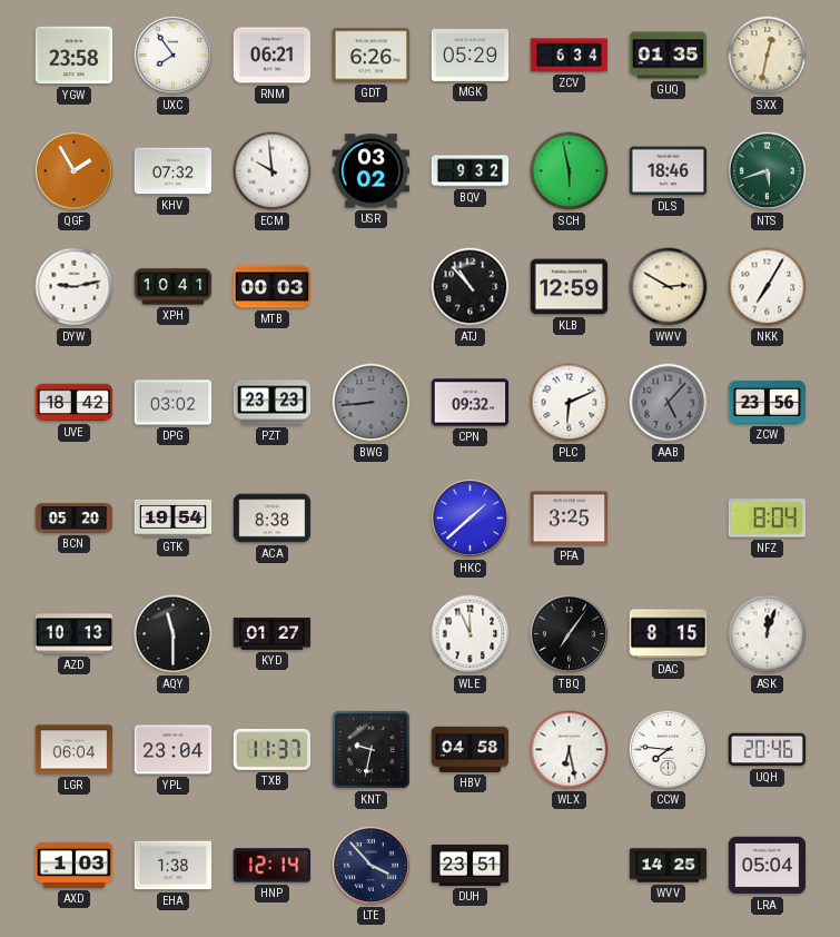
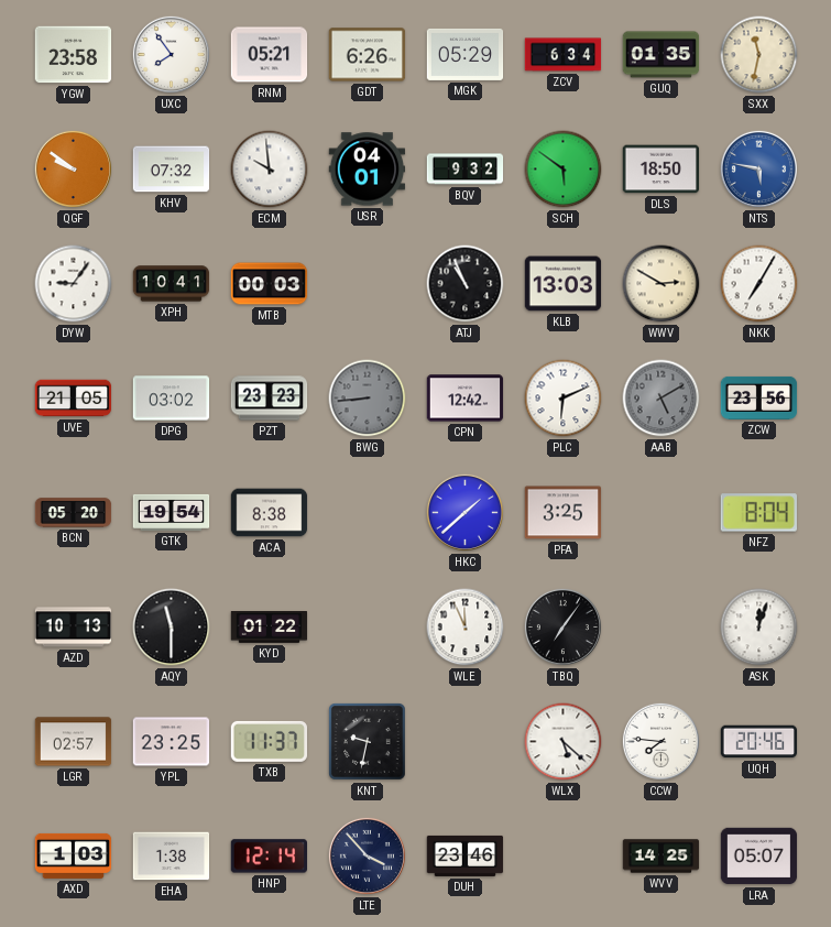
RNM: 06:21 -> 05:21
SXX: 12:32 -> 11:32
QGF: 1:55 -> 9:51
USR: 03:02 -> 04:01
SCH: 5:58 -> 5:51
DLS: 18:46 -> 18:50
NTS: 5:42 -> 5:47
NTS dial: green -> blue
DYW: 9:13 -> 9:06
ATJ: 10:53 -> 10:56
KLB: 12:59 -> 13:03
UVE: 18:42 -> 21:05
CPN: 09:32 -> 12:42
AAB: 5:07 -> 5:10
KYD: 01:27 -> 01:22
DAC: 8:15 -> none
LGR: 06:04 -> 02:57
YPL: 23:04 -> 23:25
HBV: 04:58 -> none
WLX: 6:28 -> 5:22
DUH: 23:51 -> 23:46
LRA: 05:04 -> 05:07
